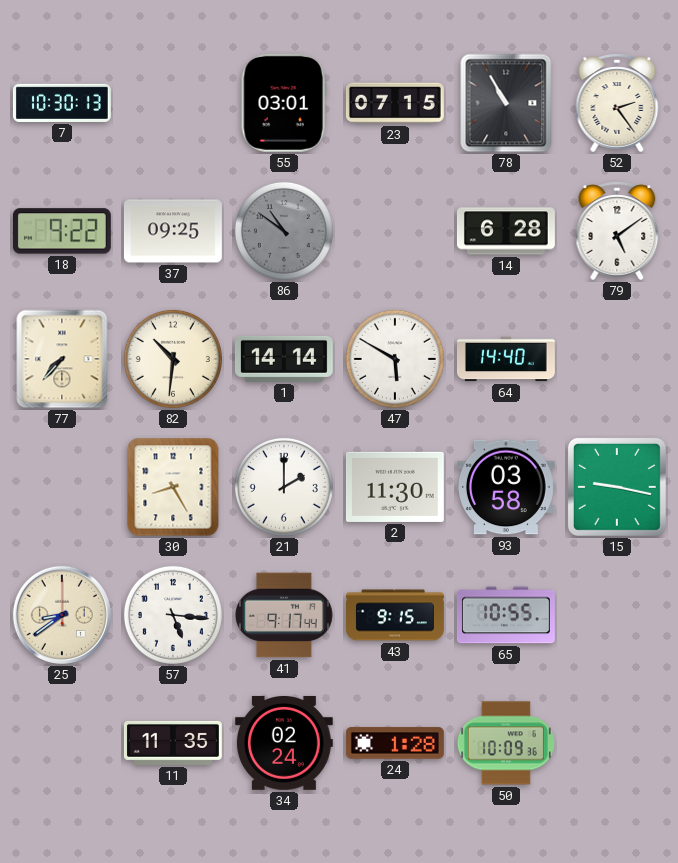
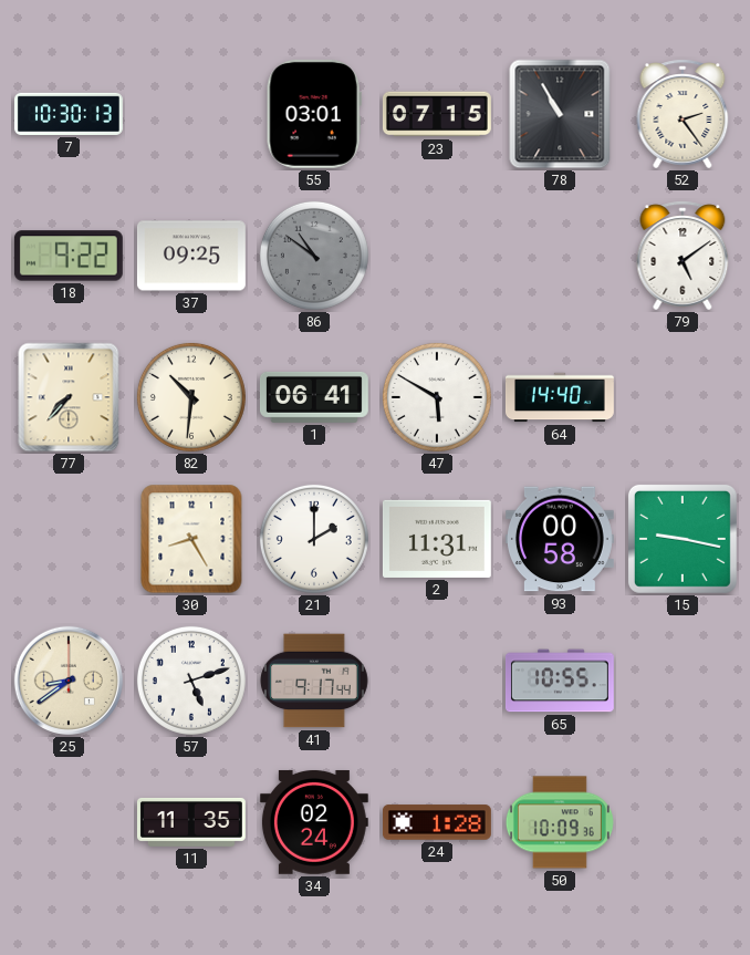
14: 6:28 -> none
1: 14:14 -> 06:41
2: 11:30 -> 11:31
93: 03:58 -> 00:58
57: 5:16 -> 5:12
43: 9:15 -> none
